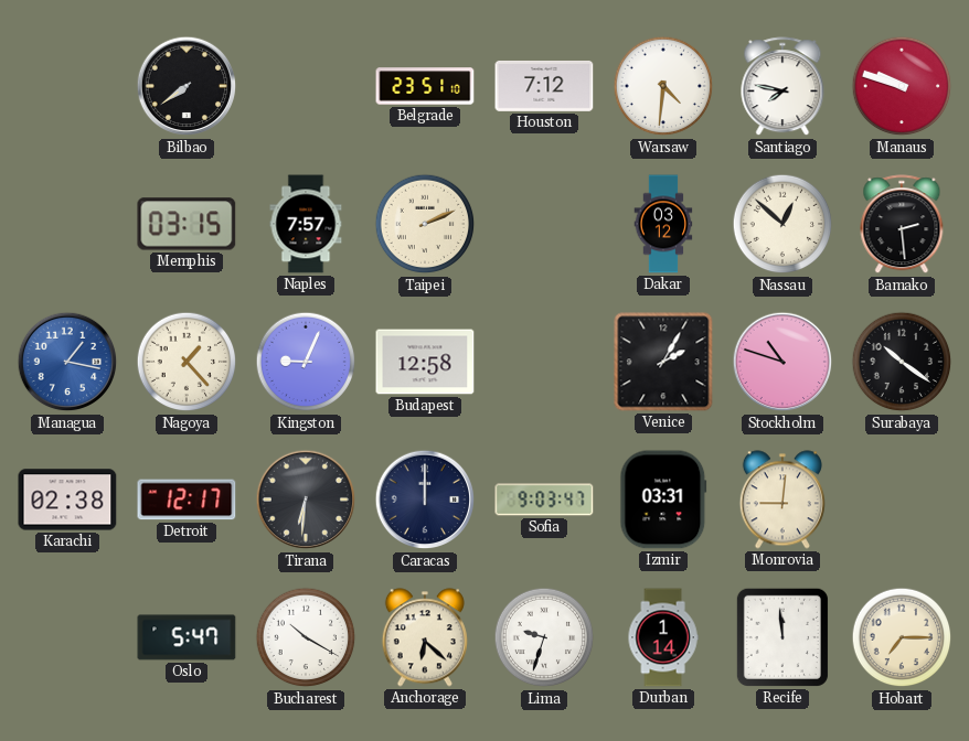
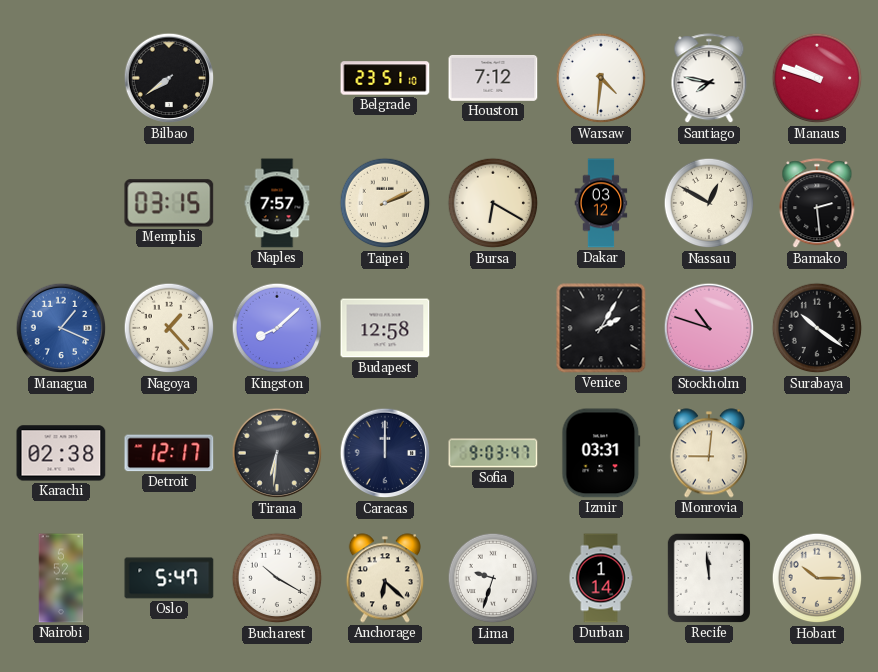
Bursa: none -> 6:20
Nassau: 12:52 -> 12:50
Managua: 1:17 -> 1:19
Kingston: 9:04 -> 8:08
Nairobi: none -> 5:52
Hobart: 7:15 -> 10:15
